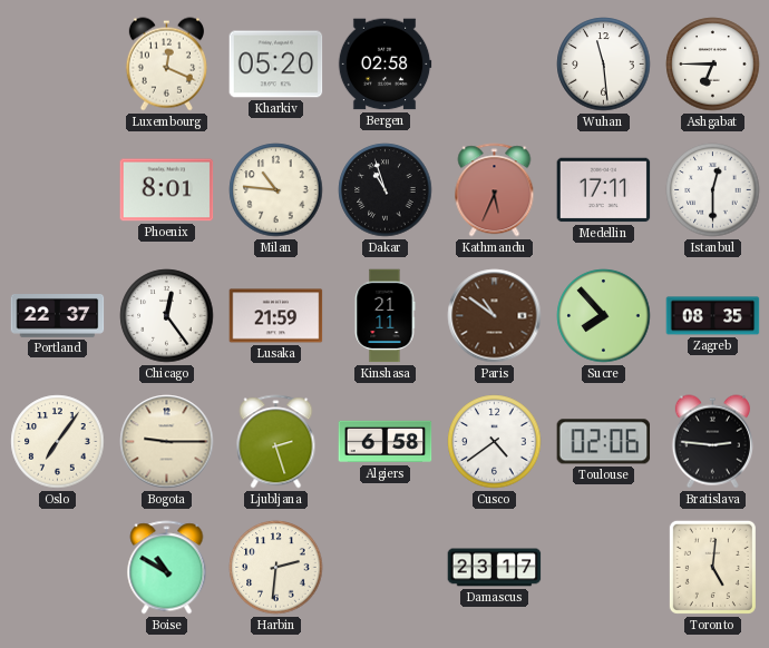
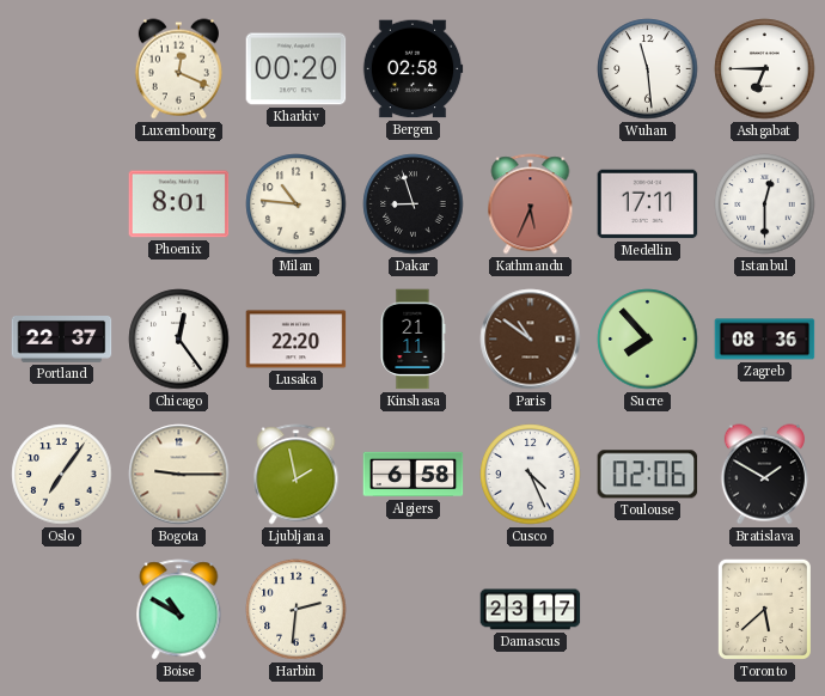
Kharkiv: 05:20 -> 00:20
Dakar: 10:57 -> 8:57
Lusaka: 21:59 -> 22:20
Zagreb: 08:35 -> 08:36
Ljubljana: 2:27 -> 1:58
Cusco: 4:39 -> 4:26
Bratislava: 2:46 -> 1:50
Toronto: 5:01 -> 5:38
